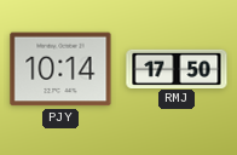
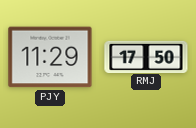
PJY: 10:14 -> 11:29
